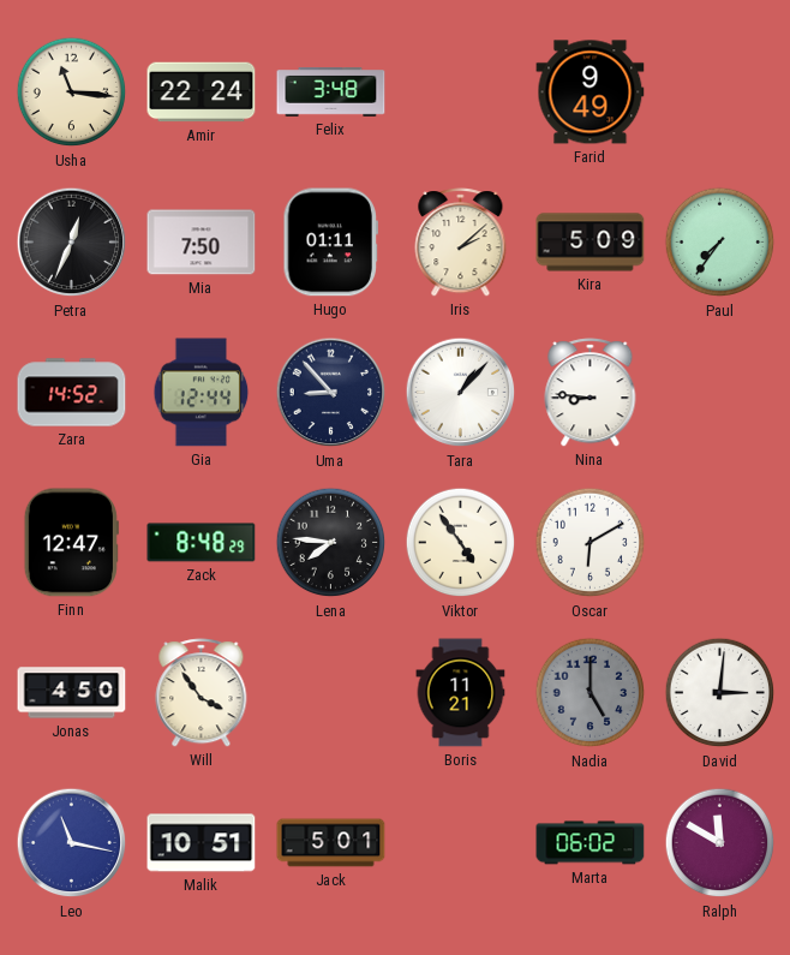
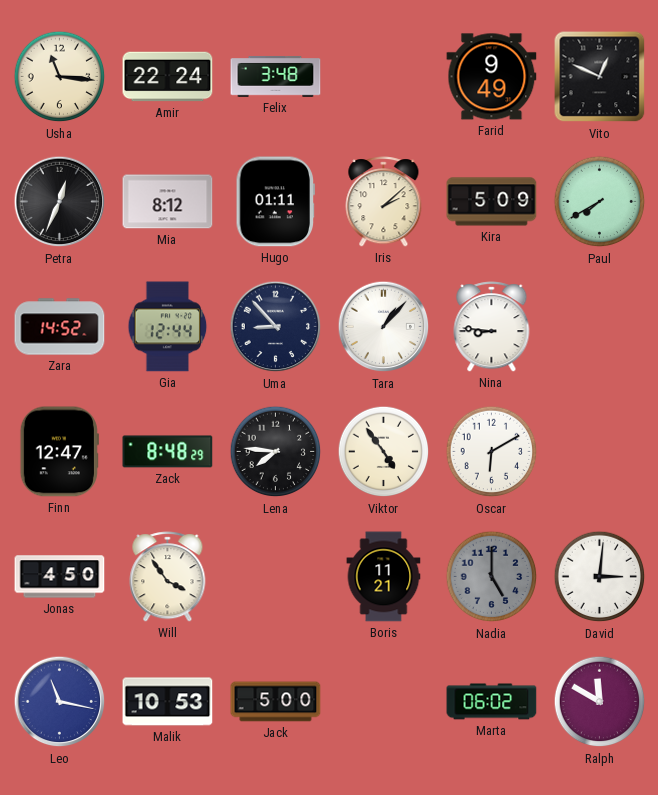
Vito: none -> 12:49
Mia: 7:50 -> 8:12
Paul: 7:36 -> 7:40
Malik: 10:51 -> 10:53
Jack: 5:01 -> 5:00
